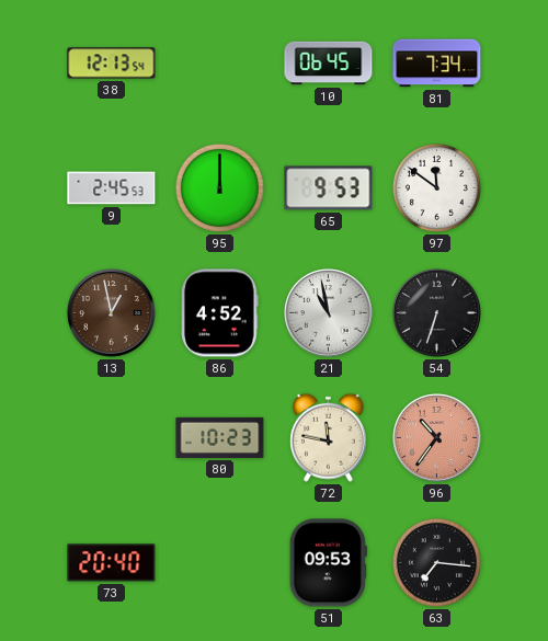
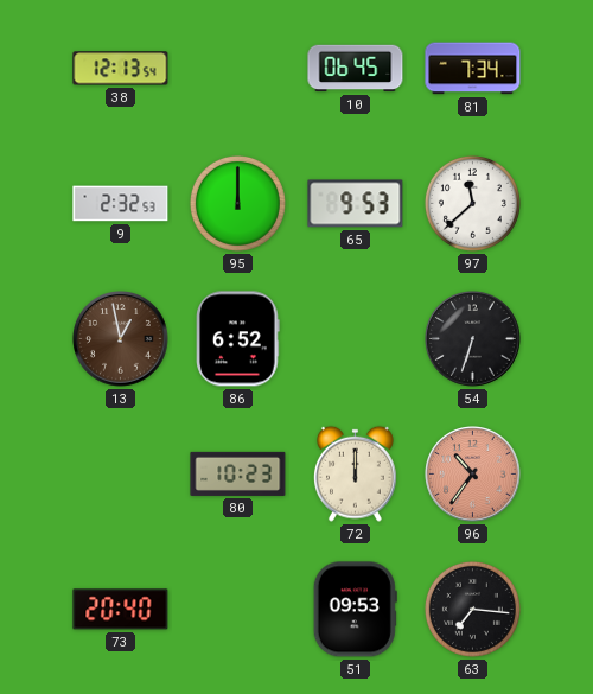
9: 2:45 -> 2:32
97: 11:51 -> 11:38
86: 4:52 -> 6:52
21: 10:58 -> none
72: 11:47 -> 12:00
